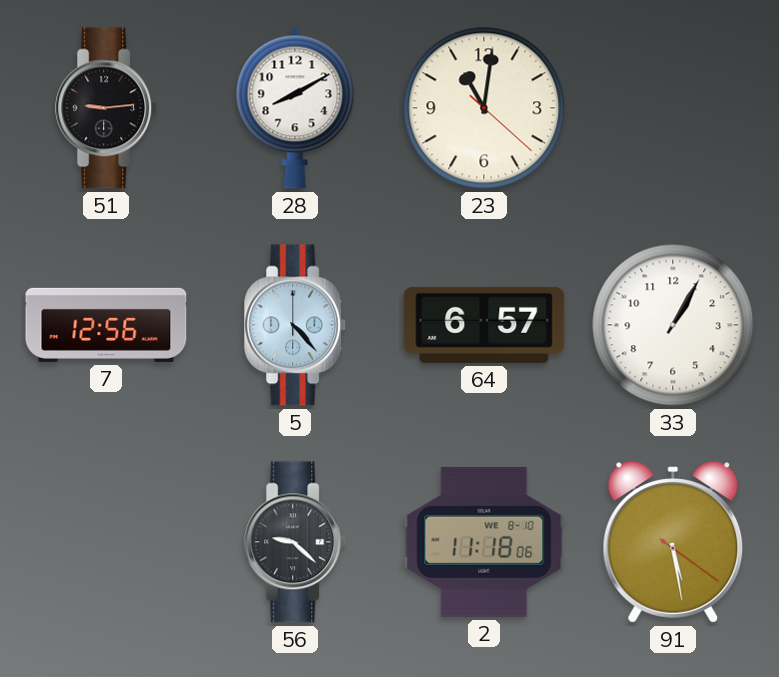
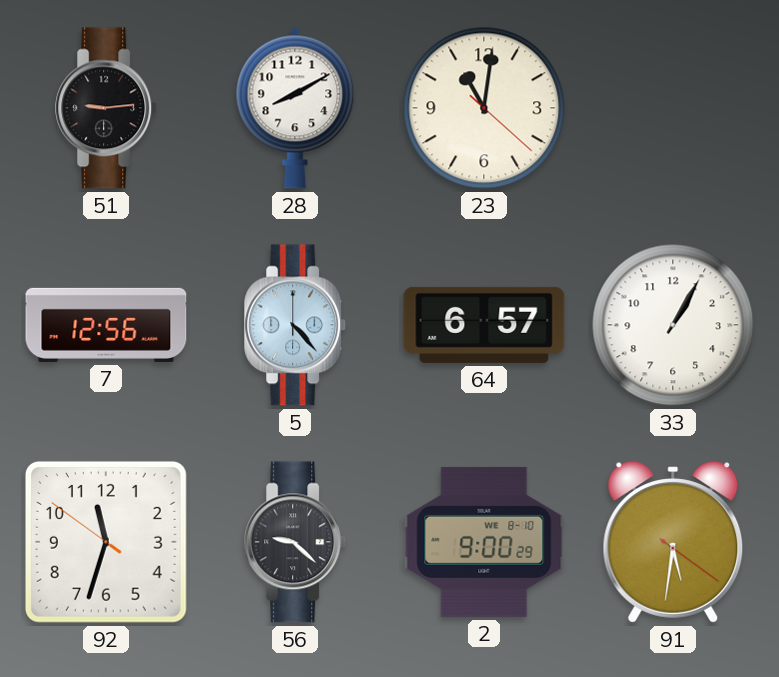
92: none -> 11:32
2: 11:18 -> 9:00
91: 5:28 -> 5:31
